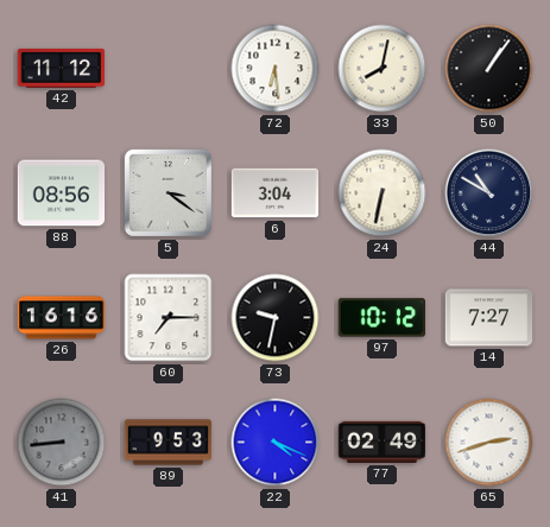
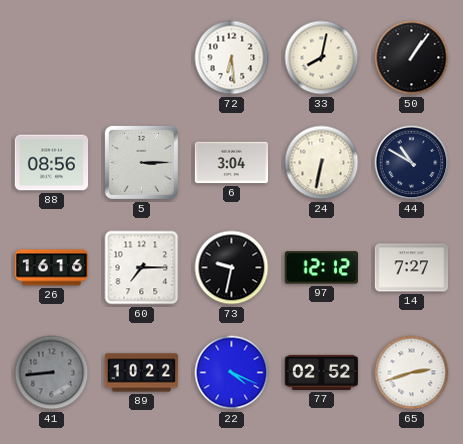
42: 11:12 -> none
5: 3:21 -> 3:15
97: 10:12 -> 12:12
89: 9:53 -> 10:22
77: 02:49 -> 02:52
